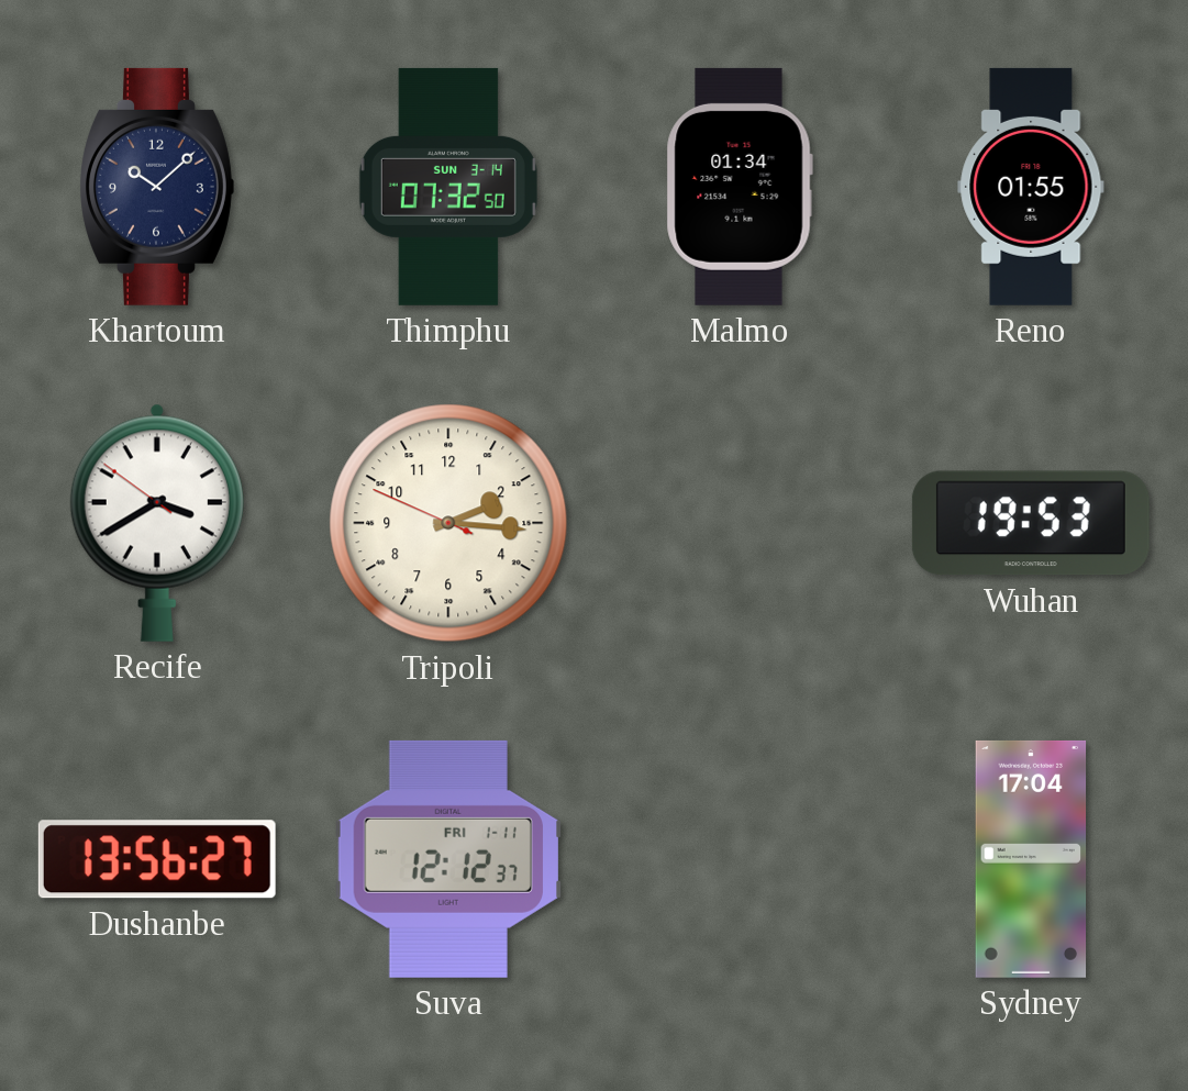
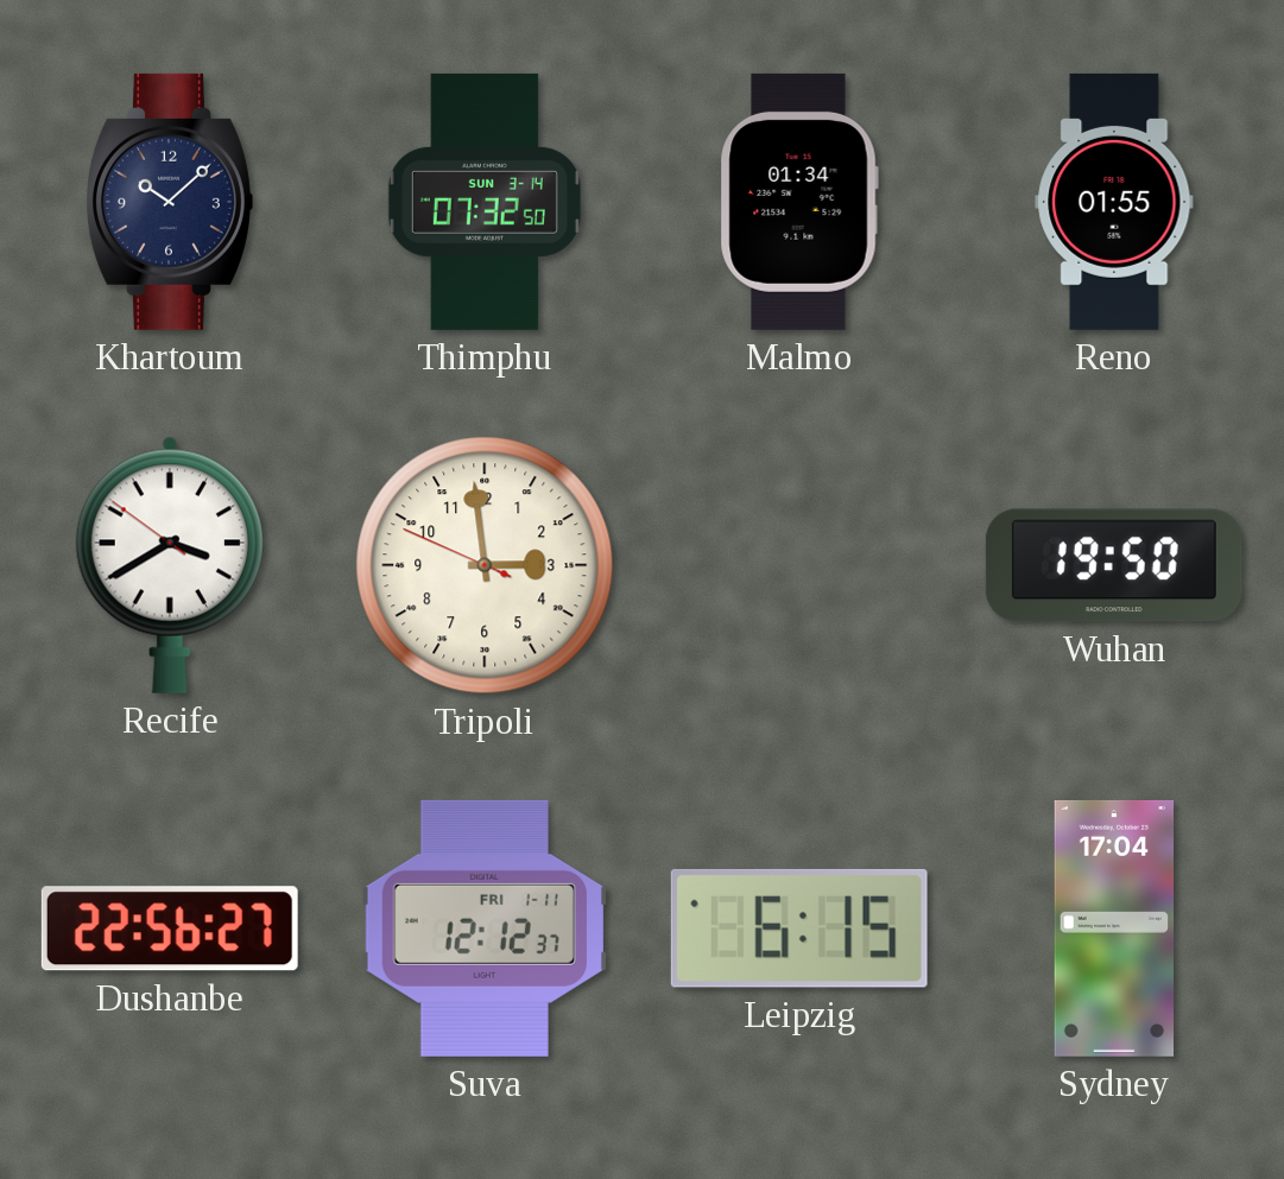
Tripoli: 2:15 -> 2:58
Wuhan: 19:53 -> 19:50
Dushanbe: 13:56 -> 22:56
Leipzig: none -> 6:15
